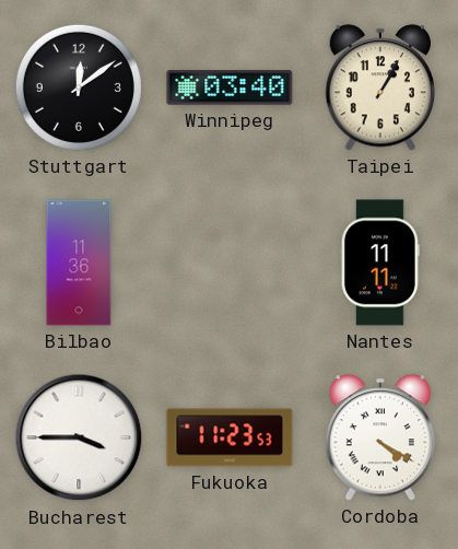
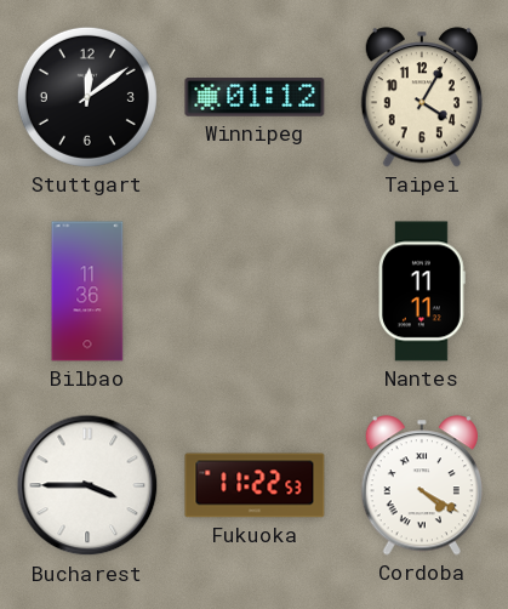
Winnipeg: 03:40 -> 01:12
Taipei: 1:05 -> 4:05
Fukuoka: 11:23 -> 11:22
